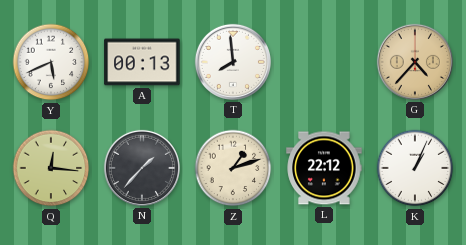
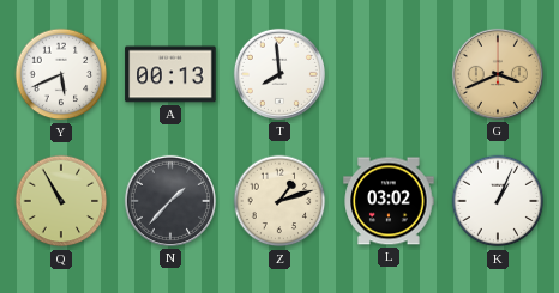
G: 4:37 -> 3:41
Q: 12:16 -> 10:55
L: 22:12 -> 03:02
